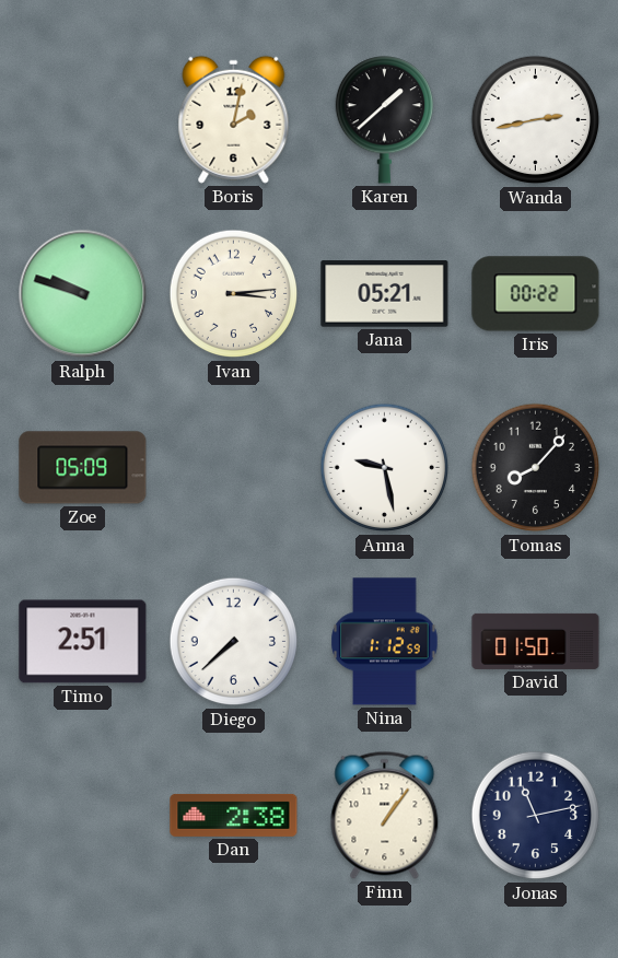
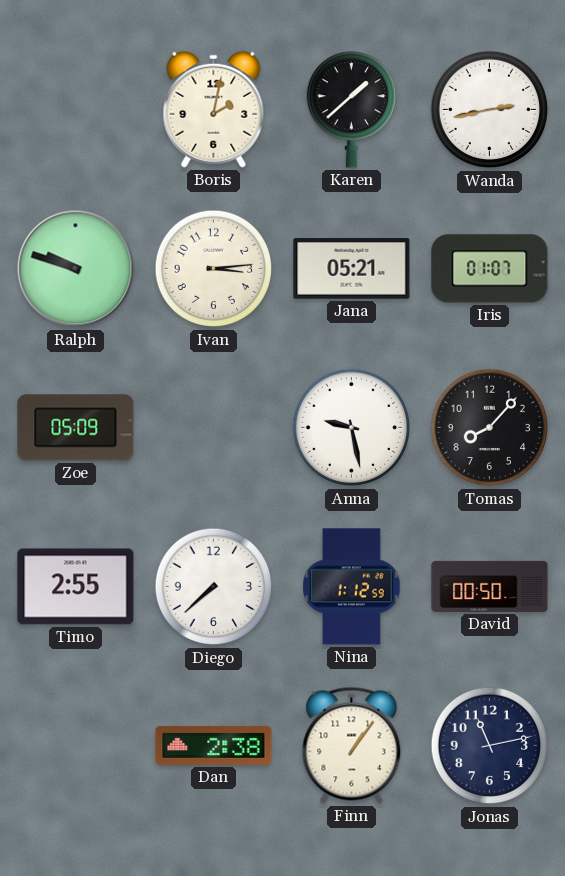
Iris: 00:22 -> 01:07
Timo: 2:51 -> 2:55
David: 01:50 -> 00:50
